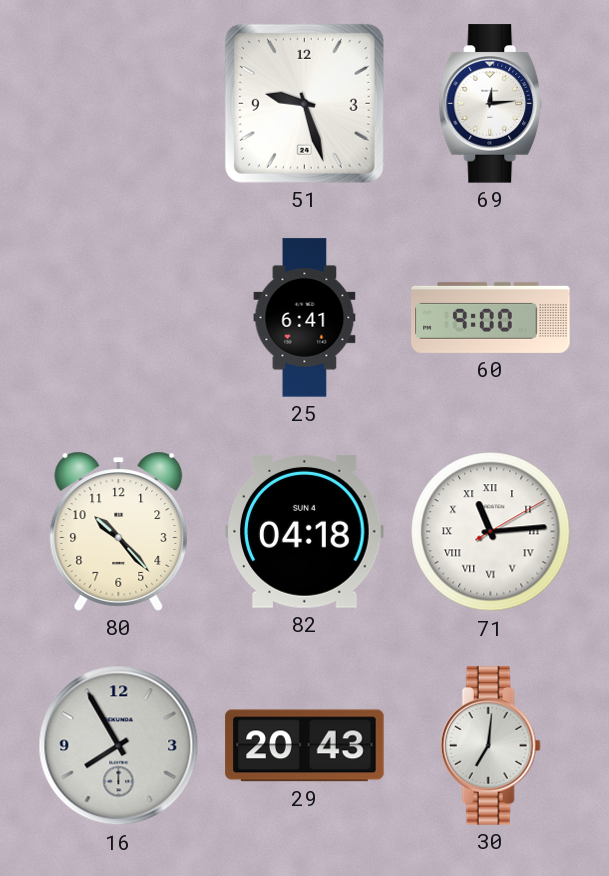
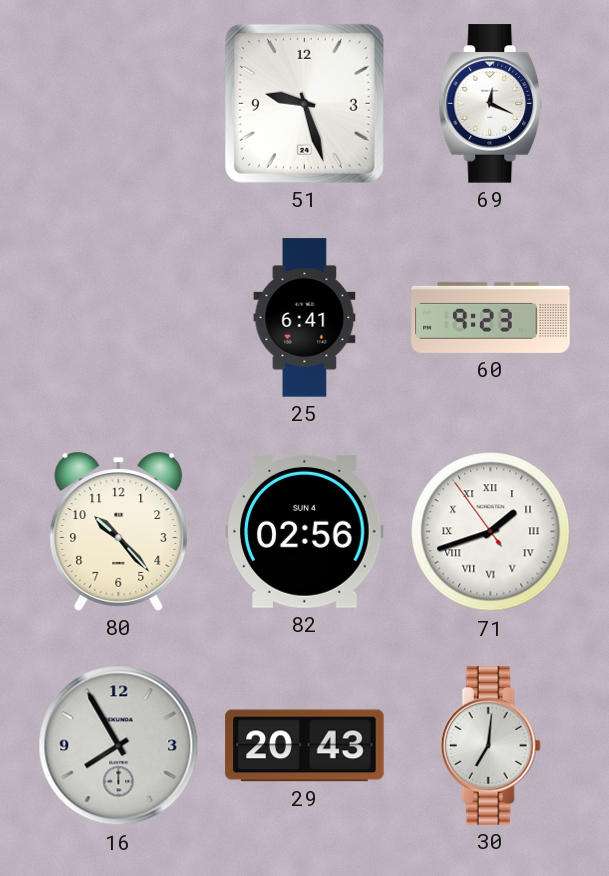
69: 12:14 -> 12:19
60: 9:00 -> 9:23
82: 04:18 -> 02:56
71: 11:14 -> 1:41
